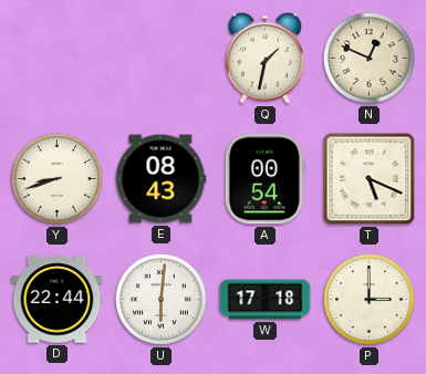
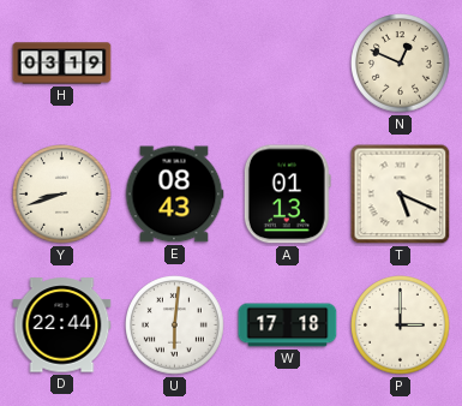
H: none -> 03:19
Q: 1:32 -> none
A: 00:54 -> 01:13
